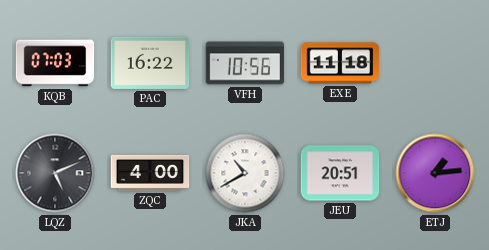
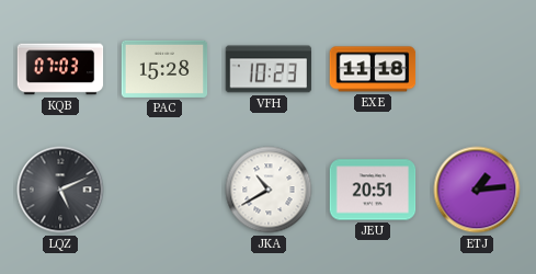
PAC: 16:22 -> 15:28
VFH: 10:56 -> 10:23
ZQC: 4:00 -> none
